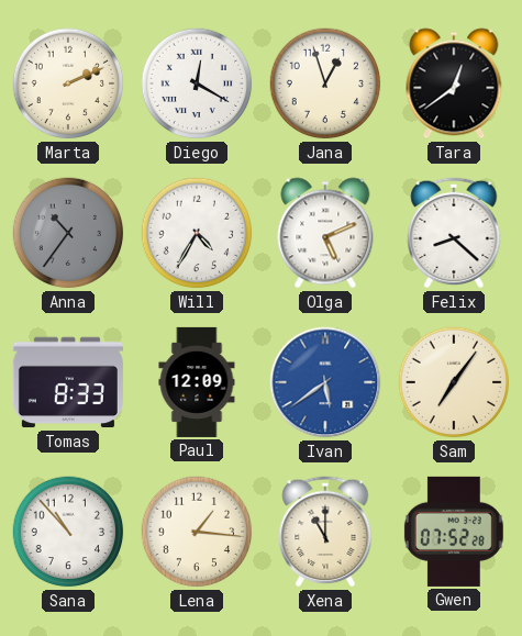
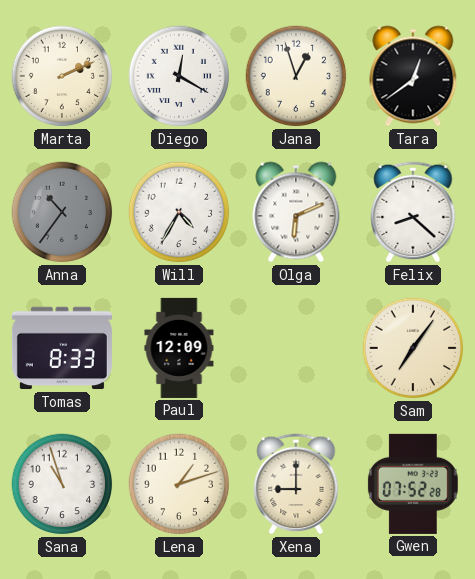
Olga: 5:11 -> 6:11
Ivan: 5:39 -> none
Sana: 10:53 -> 10:57
Lena: 1:16 -> 1:12
Xena: 11:00 -> 9:00
